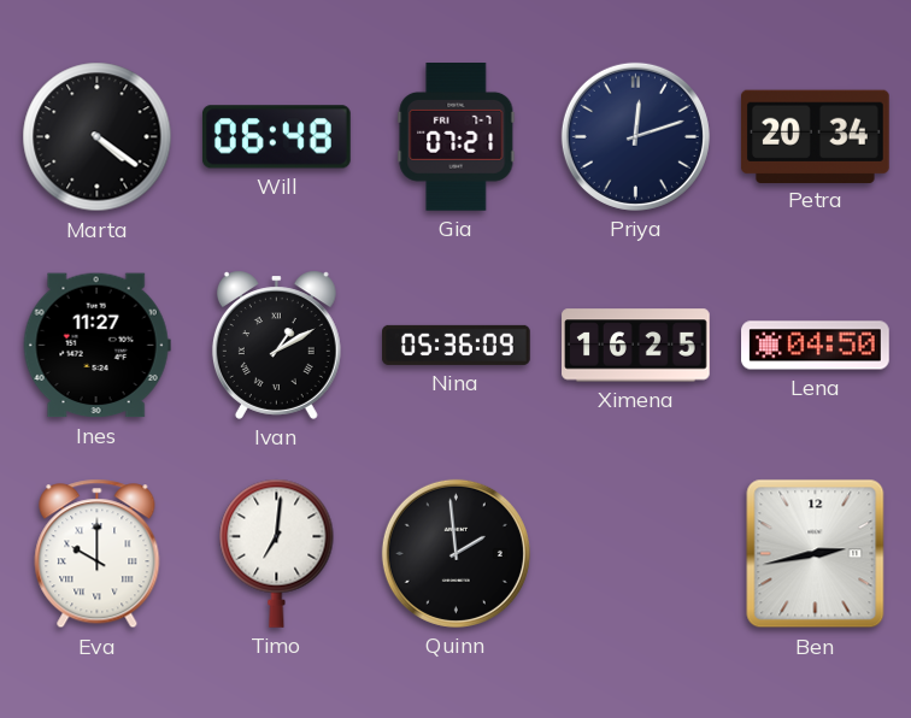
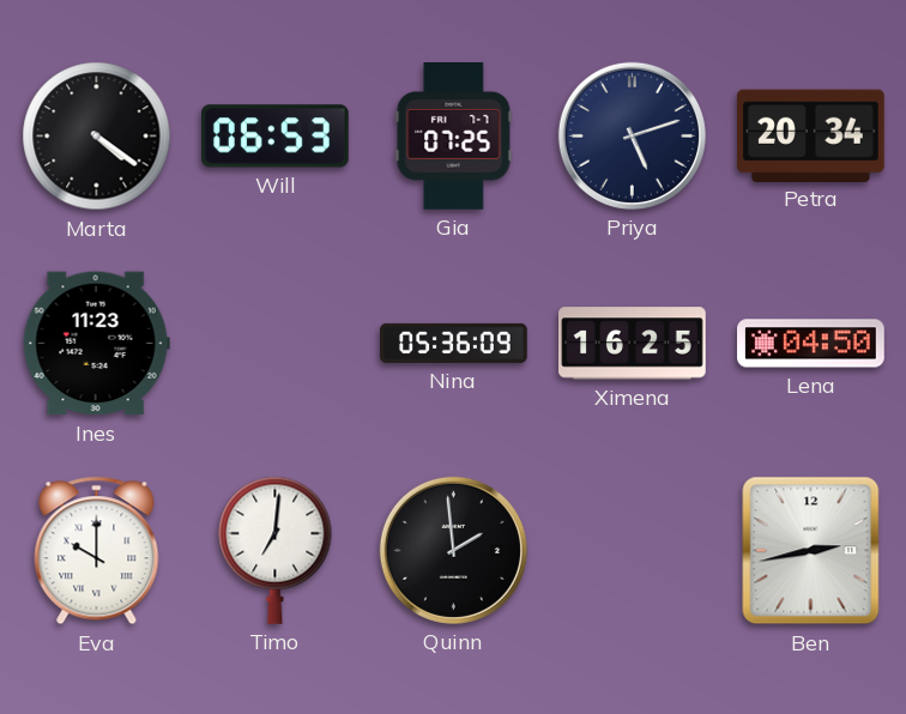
Will: 06:48 -> 06:53
Gia: 07:21 -> 07:25
Priya: 12:12 -> 5:12
Ines: 11:27 -> 11:23
Ivan: 1:10 -> none
